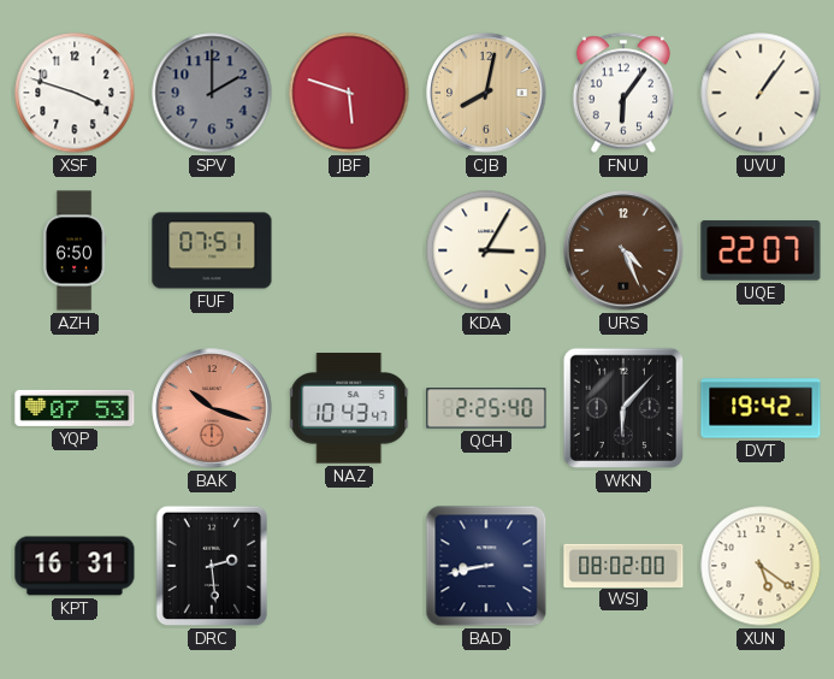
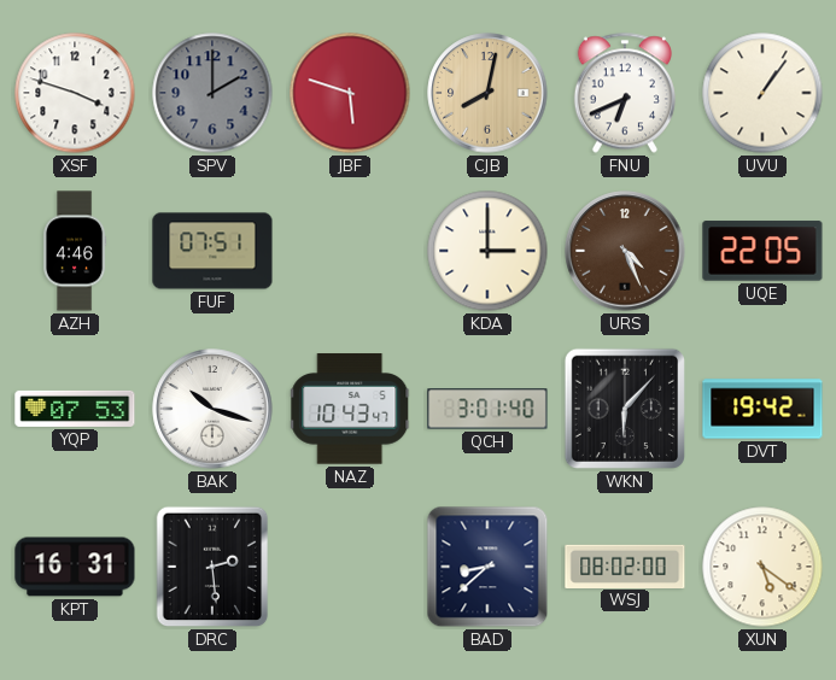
FNU: 6:06 -> 6:41
AZH: 6:50 -> 4:46
KDA: 3:05 -> 3:00
UQE: 22:07 -> 22:05
BAK dial: salmon -> white
QCH: 2:25 -> 3:01
BAD: 8:43 -> 8:38
